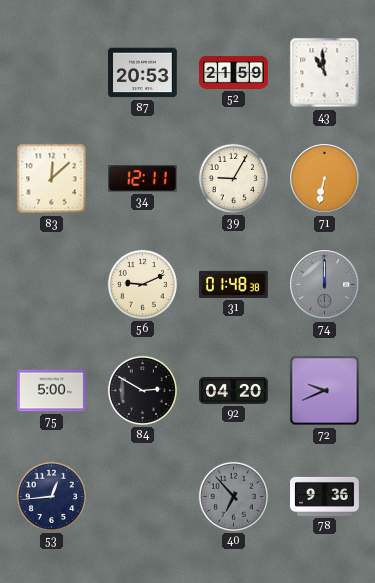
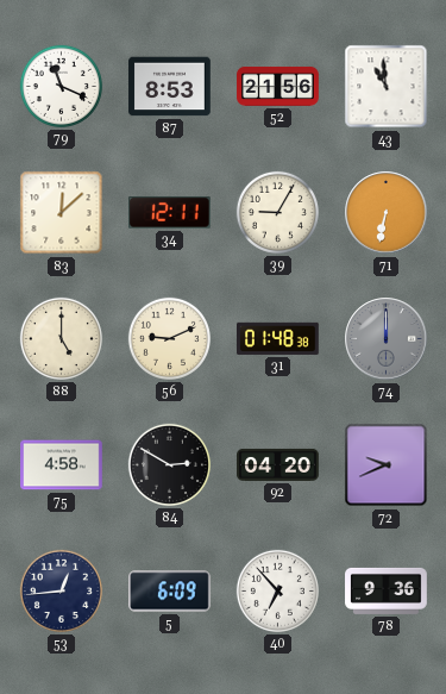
79: none -> 11:19
87: 20:53 -> 8:53
52: 21:59 -> 21:56
88: none -> 5:00
75: 5:00 -> 4:58
5: none -> 6:09
40 dial: grey -> white
